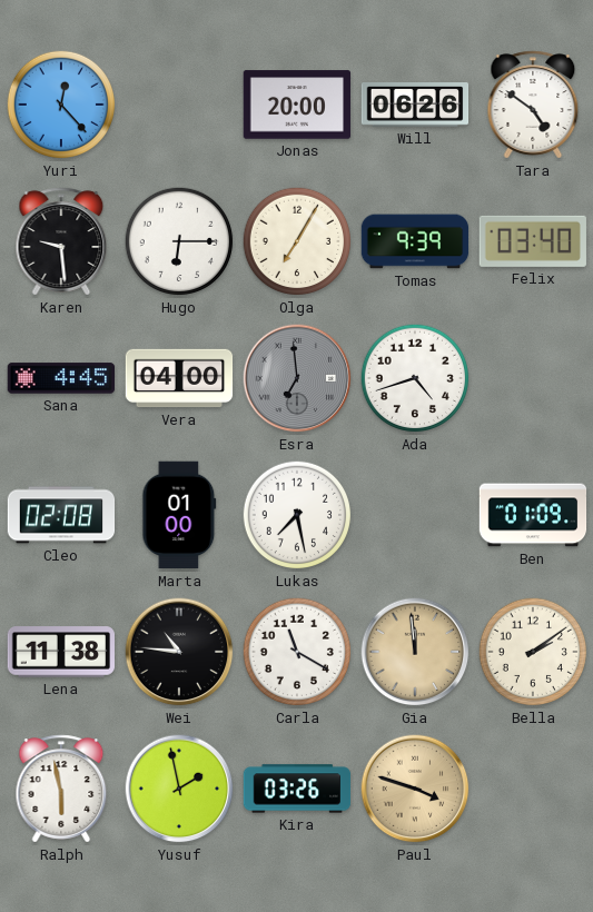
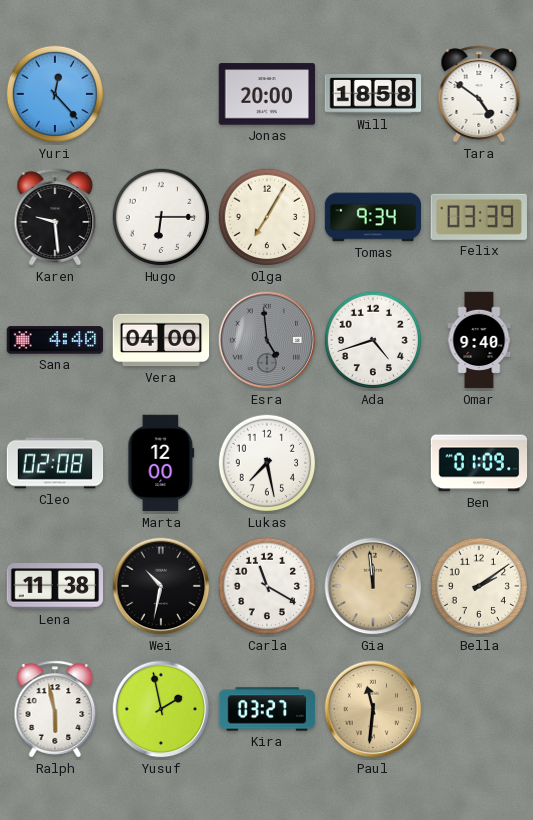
Will: 06:26 -> 18:58
Tomas: 9:39 -> 9:34
Felix: 03:40 -> 03:39
Sana: 4:45 -> 4:40
Esra: 6:59 -> 4:59
Omar: none -> 9:40
Marta: 01:00 -> 12:00
Wei: 10:46 -> 10:32
Kira: 03:26 -> 03:27
Paul: 3:48 -> 11:31
